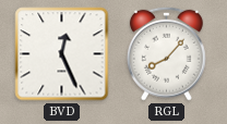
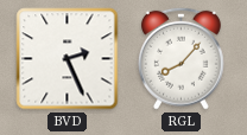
BVD: 12:26 -> 2:26
